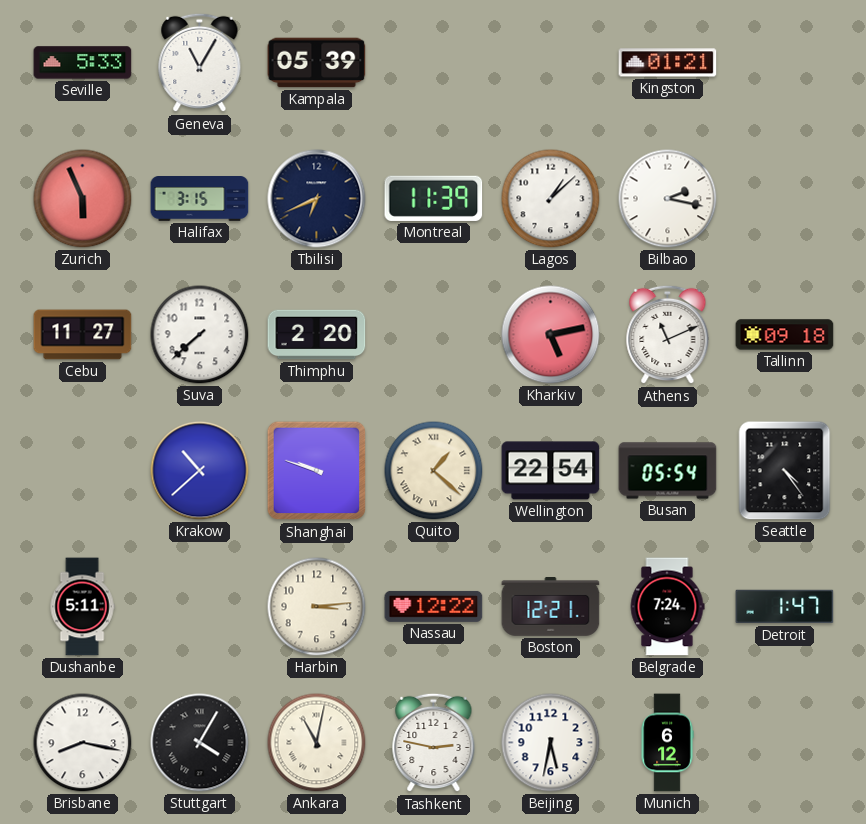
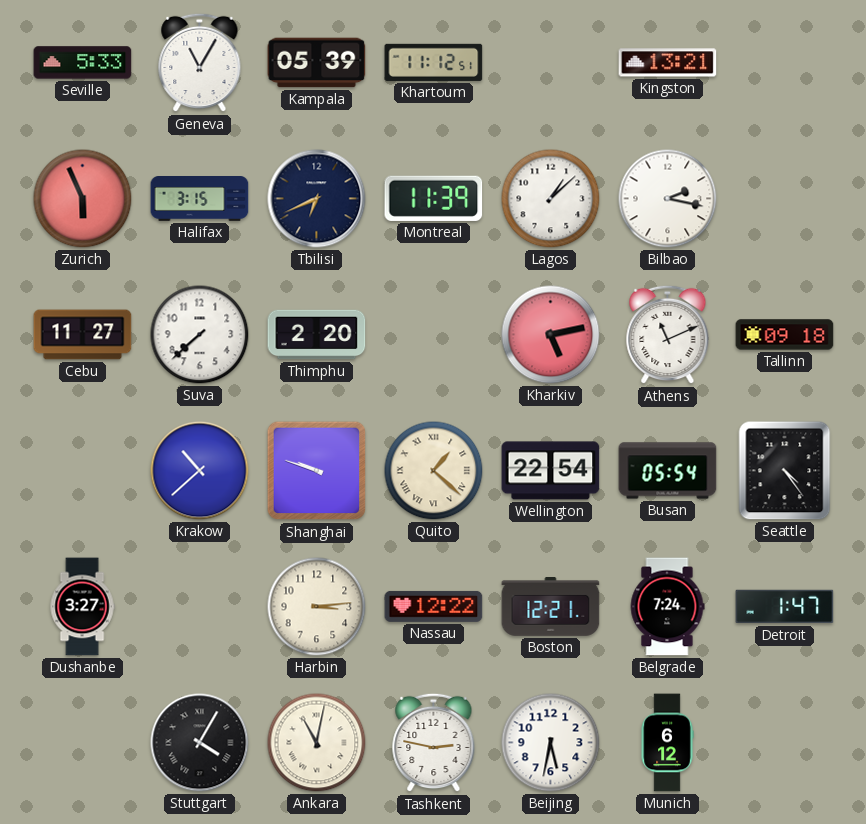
Khartoum: none -> 11:12
Kingston: 01:21 -> 13:21
Dushanbe: 5:11 -> 3:27
Brisbane: 8:17 -> none
